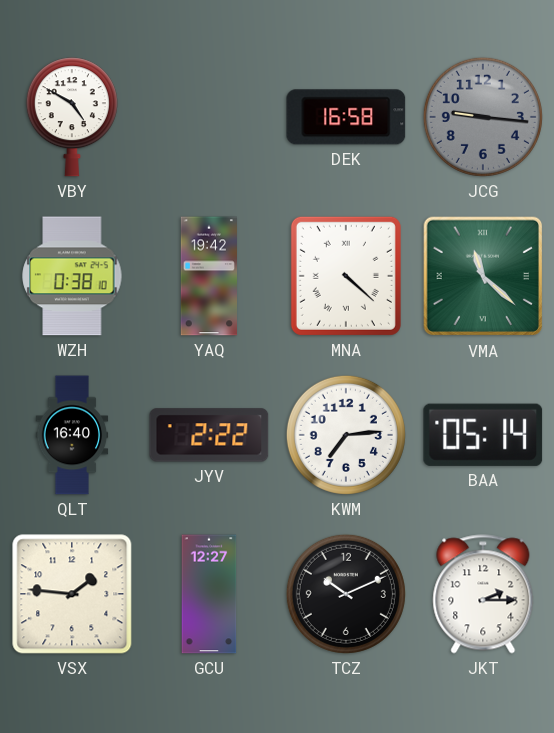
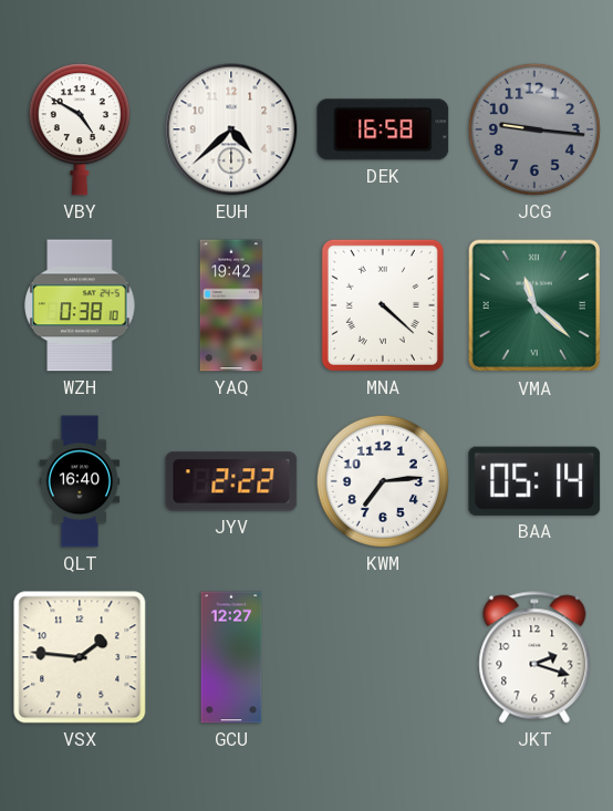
EUH: none -> 4:38
TCZ: 10:11 -> none
JKT: 2:15 -> 2:18
